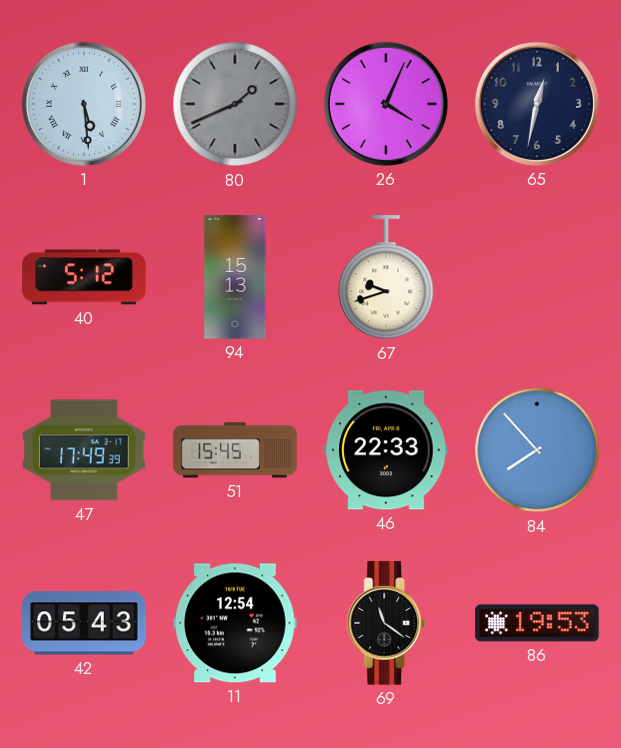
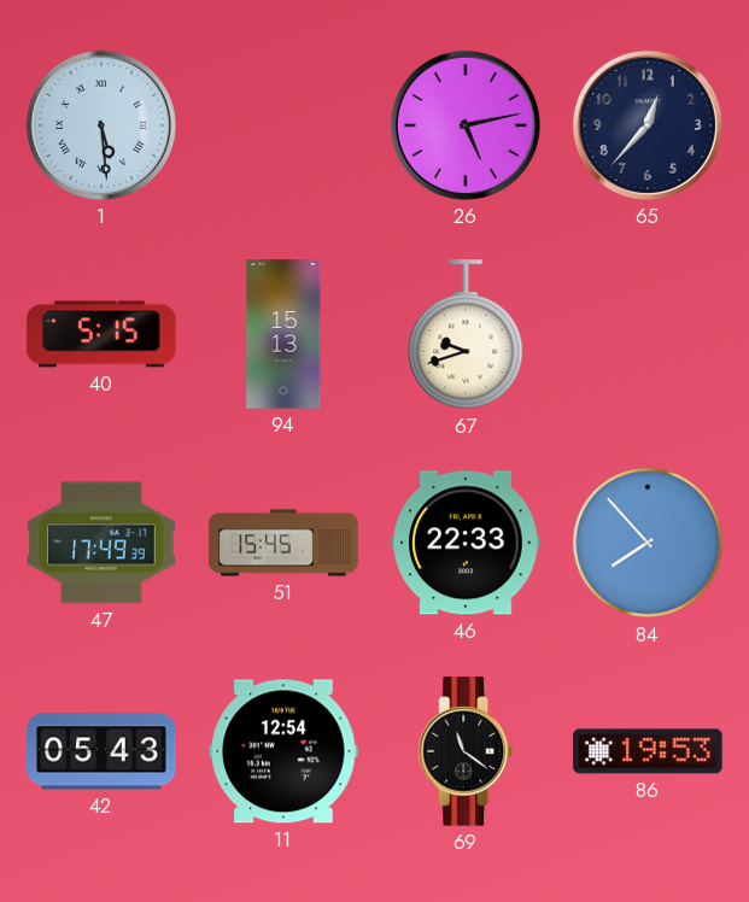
80: 1:41 -> none
26: 4:04 -> 5:13
65: 12:32 -> 12:37
40: 5:12 -> 5:15
